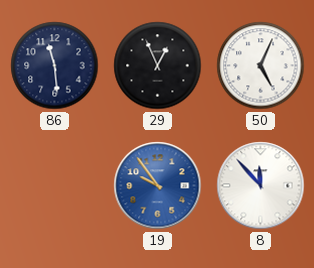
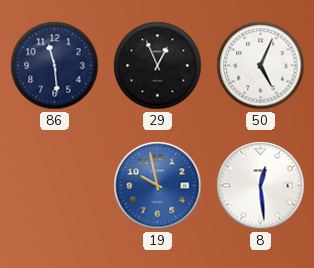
19: 9:54 -> 9:58
8: 11:53 -> 12:29
